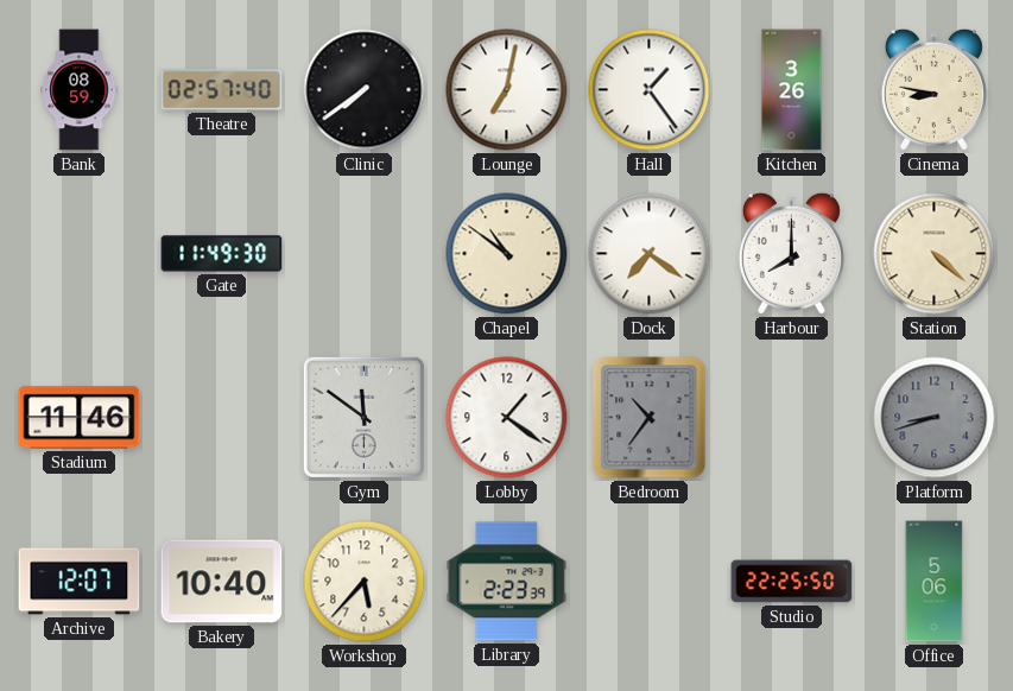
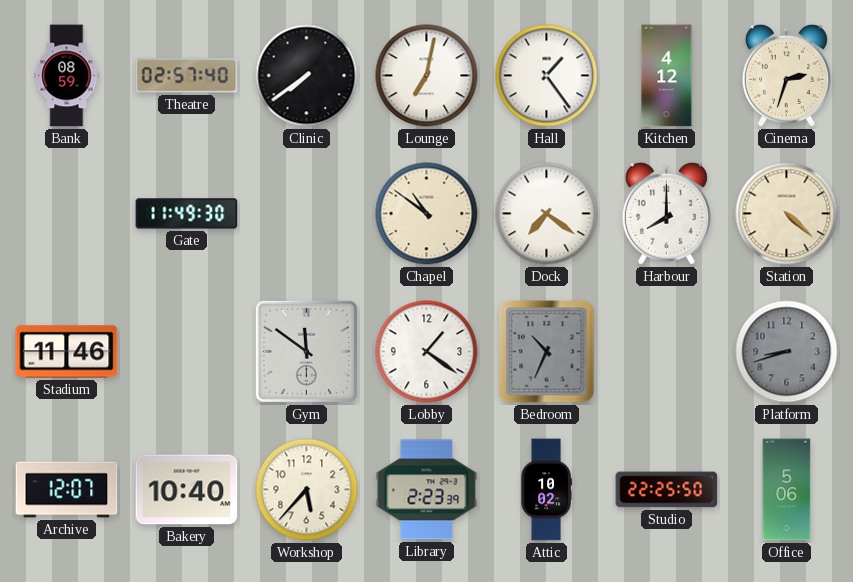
Kitchen: 3:26 -> 4:12
Cinema: 8:47 -> 2:33
Bedroom: 10:36 -> 10:34
Attic: none -> 10:02
